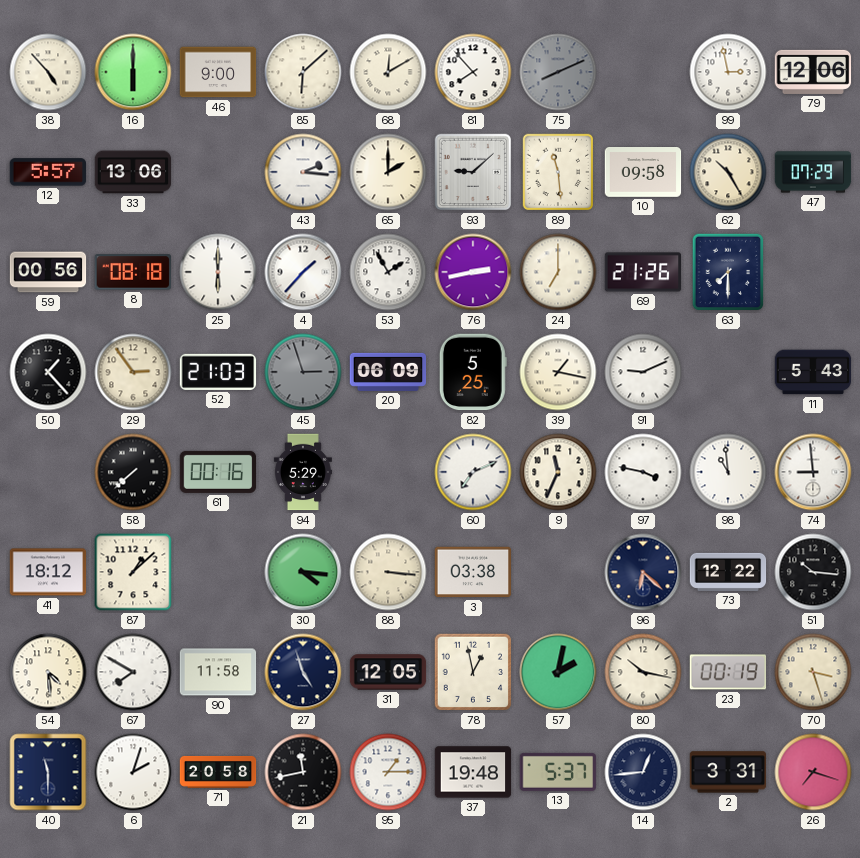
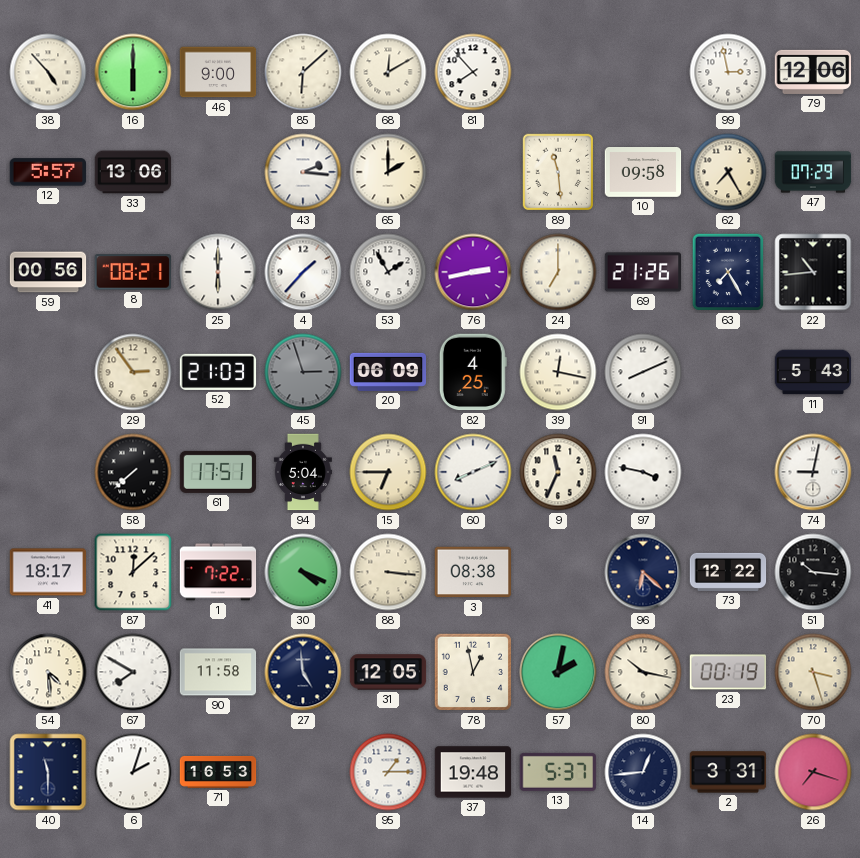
75: 8:11 -> none
93: 9:08 -> none
62: 10:25 -> 7:25
8: 08:18 -> 08:21
63: 7:30 -> 7:25
22: none -> 10:44
50: 1:23 -> none
82: 5:25 -> 4:25
39: 1:17 -> 12:17
91: 9:11 -> 8:11
61: 00:16 -> 17:51
94: 5:29 -> 5:04
15: none -> 6:45
60: 7:11 -> 8:11
98: 10:59 -> none
74: 8:59 -> 9:02
41: 18:12 -> 18:17
87: 1:08 -> 12:08
1: none -> 7:22
30: 4:16 -> 4:19
3: 03:38 -> 08:38
27: 4:57 -> 4:59
71: 20:58 -> 16:53
21: 11:43 -> none
